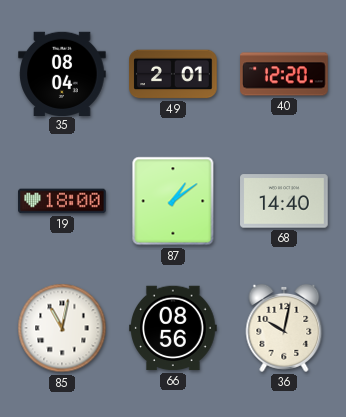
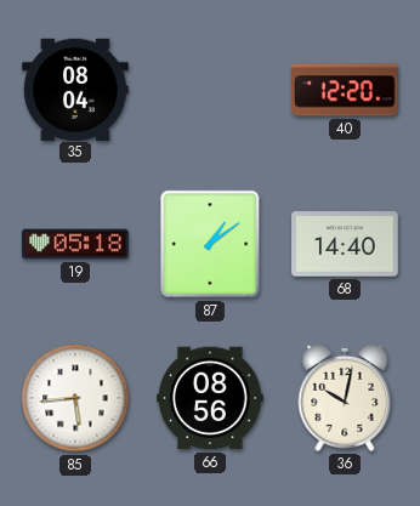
49: 2:01 -> none
19: 18:00 -> 05:18
85: 11:02 -> 5:44
